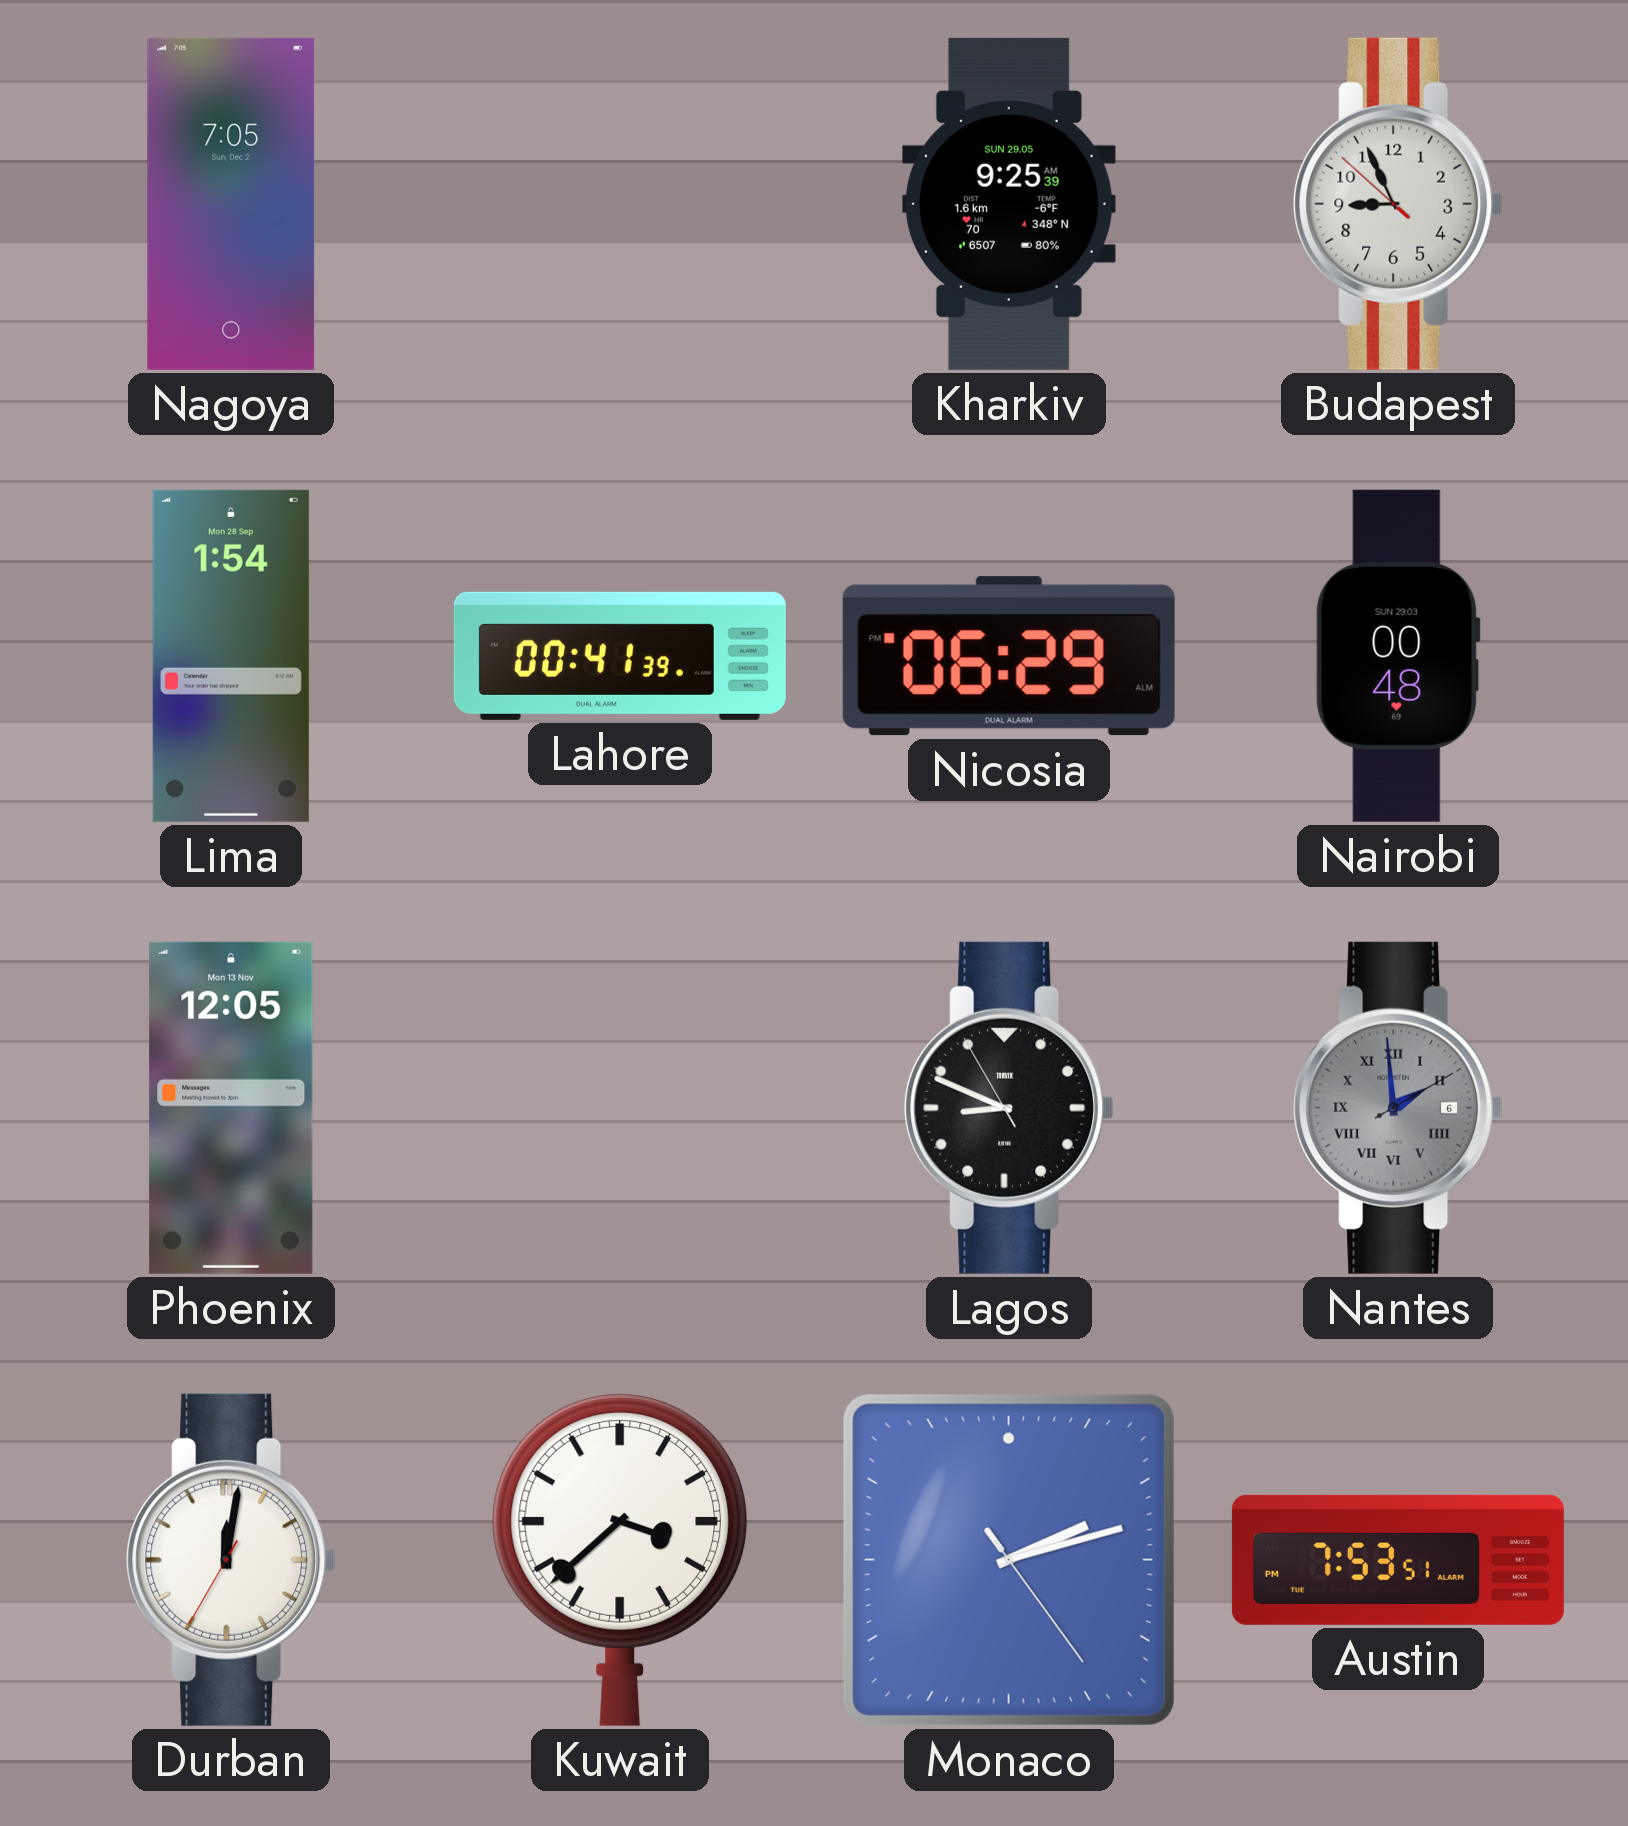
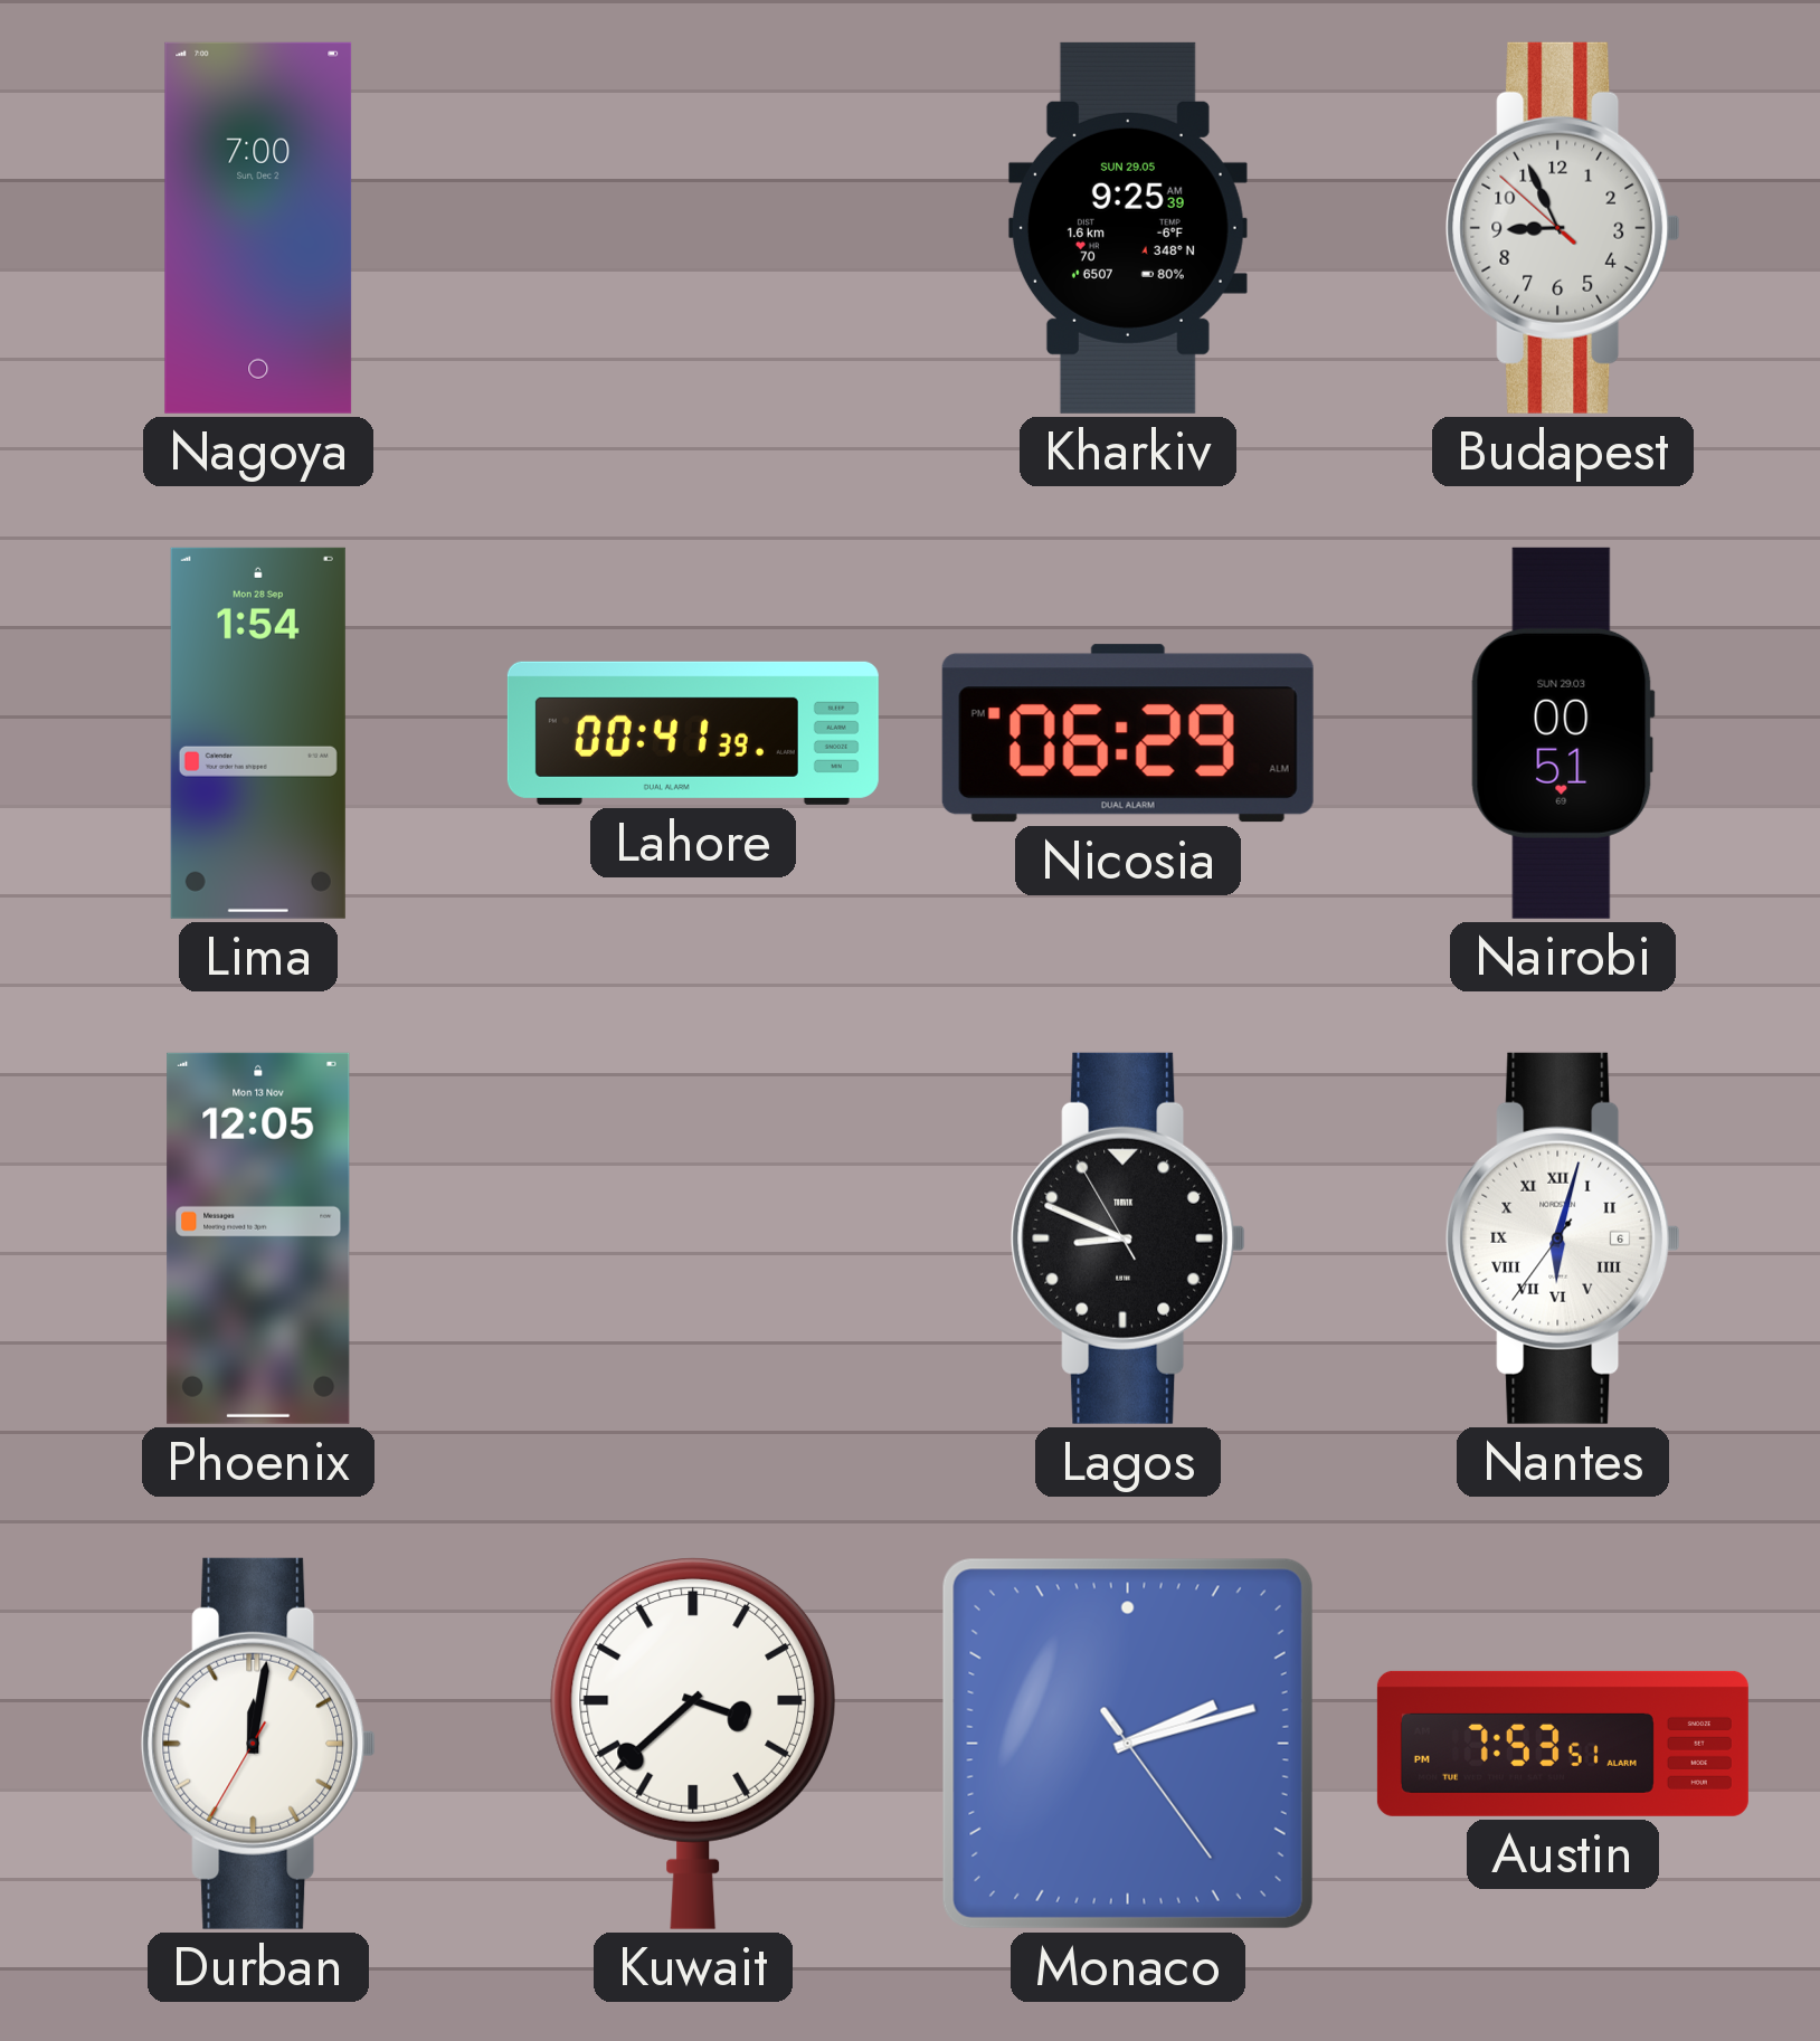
Nagoya: 7:05 -> 7:00
Nairobi: 00:48 -> 00:51
Nantes: 1:59 -> 6:02
Nantes dial: grey -> white
